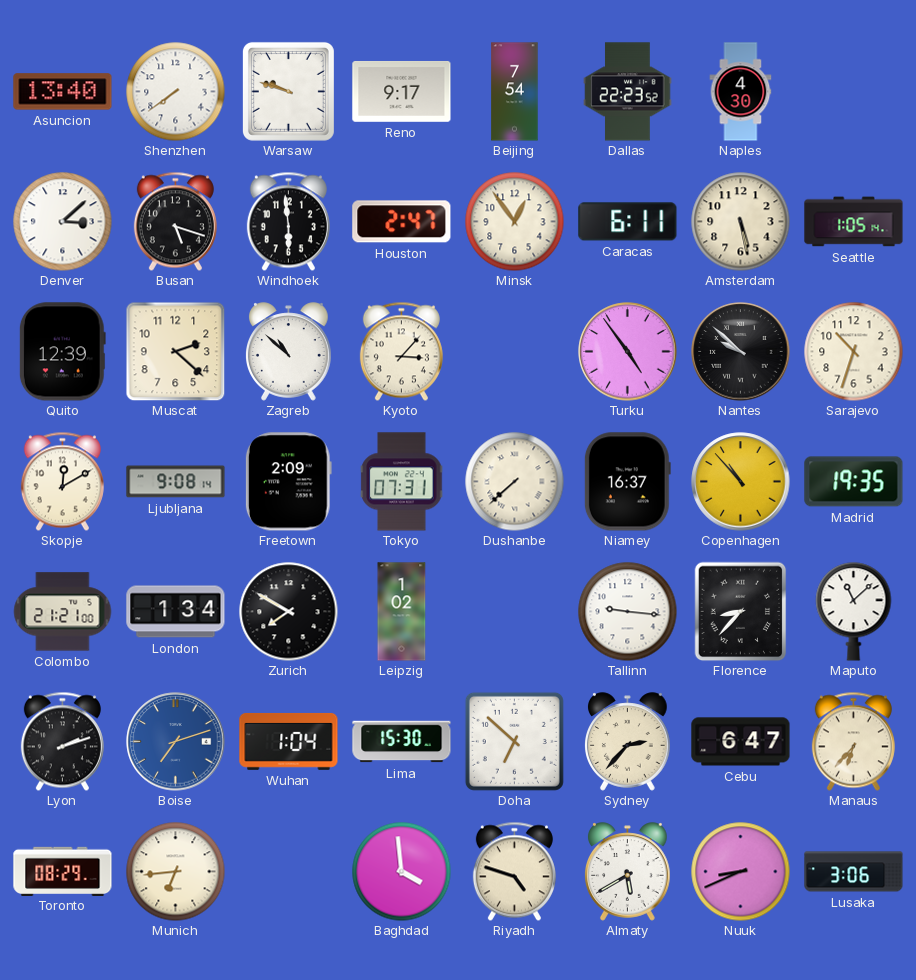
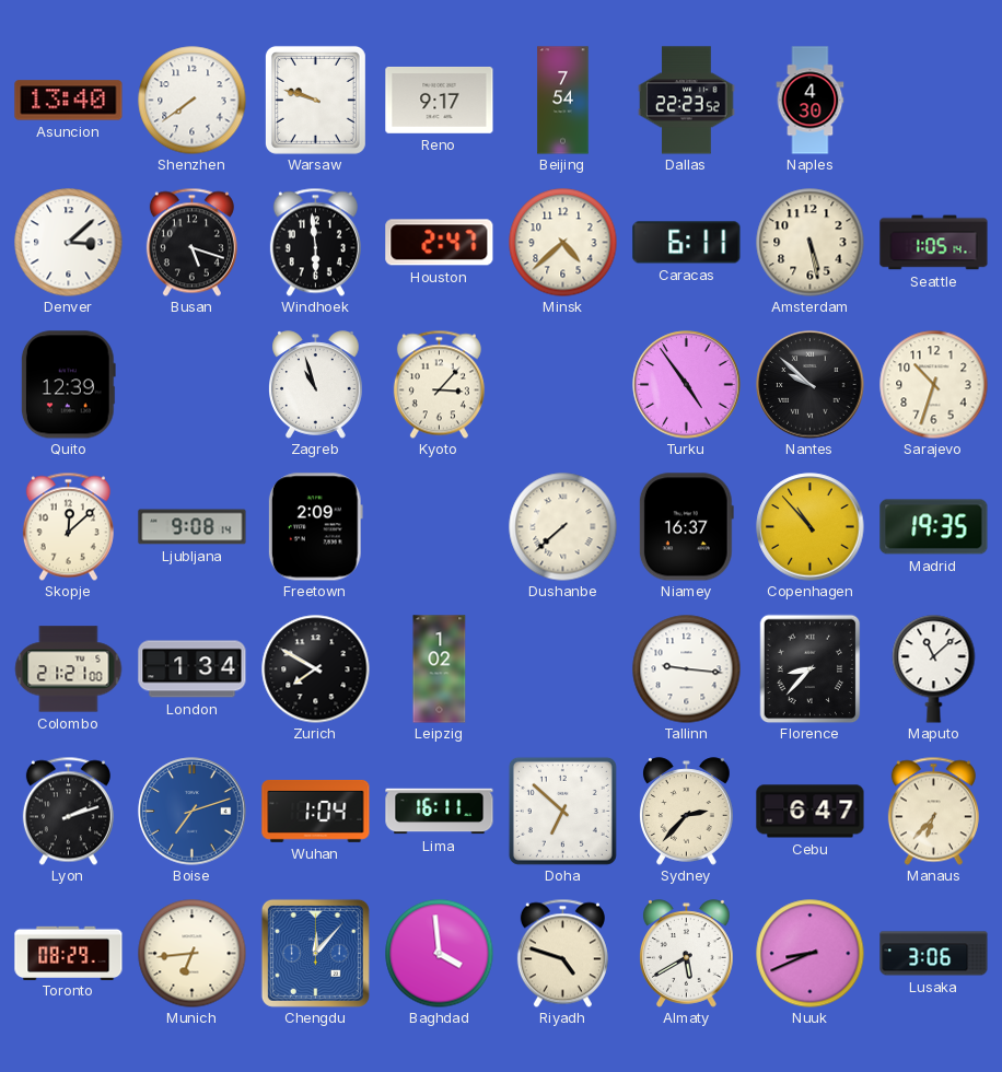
Minsk: 12:54 -> 4:38
Muscat: 2:22 -> none
Zagreb: 10:52 -> 10:57
Skopje: 12:10 -> 12:08
Tokyo: 07:31 -> none
Lima: 15:30 -> 16:11
Chengdu: none -> 12:07
